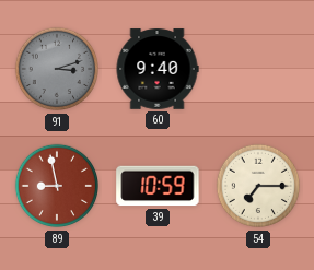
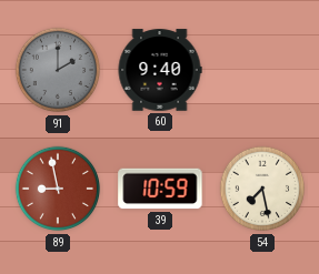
91: 3:12 -> 2:00
54: 7:15 -> 7:28
